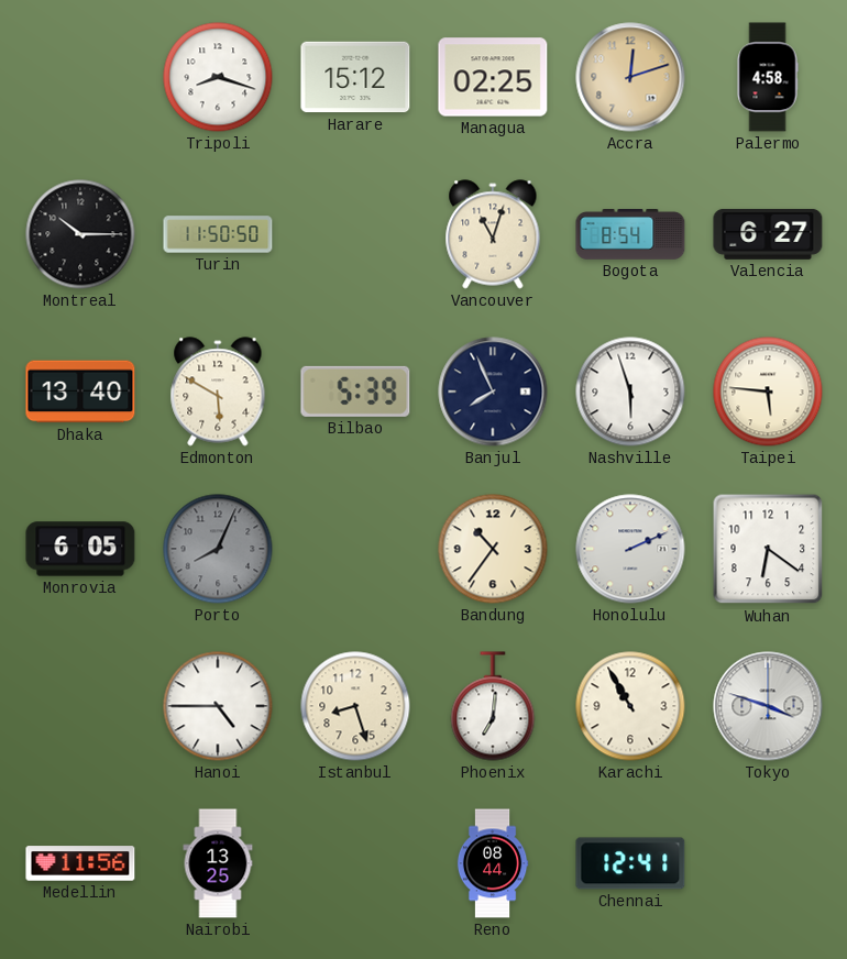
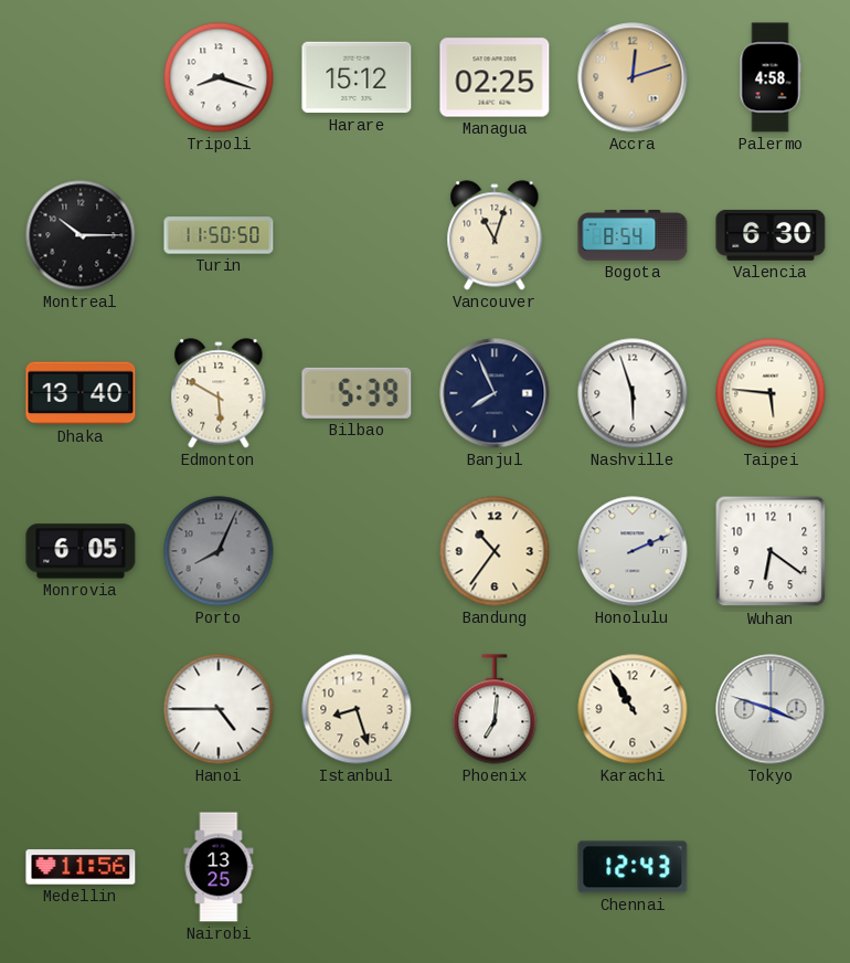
Valencia: 6:27 -> 6:30
Reno: 08:44 -> none
Chennai: 12:41 -> 12:43
